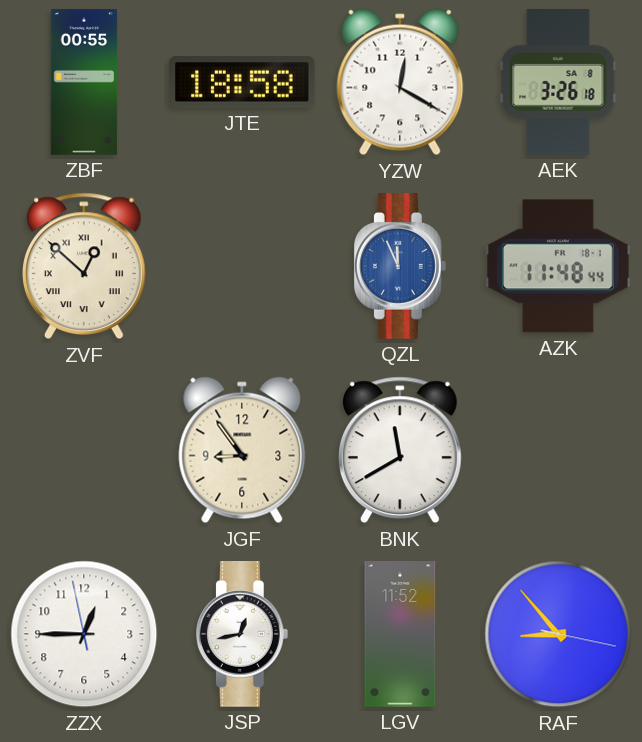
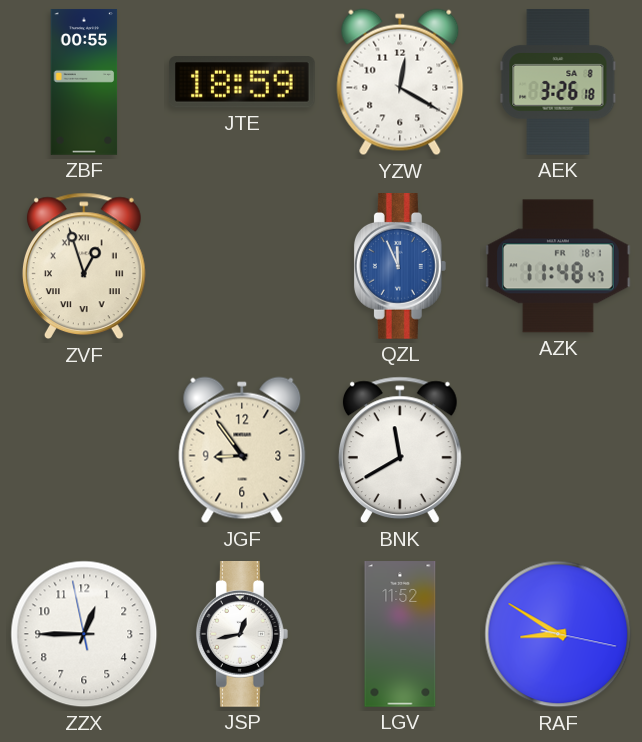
JTE: 18:58 -> 18:59
ZVF: 12:52 -> 12:57
AZK: 11:48:44 -> 11:48:47
RAF: 8:53 -> 8:50
